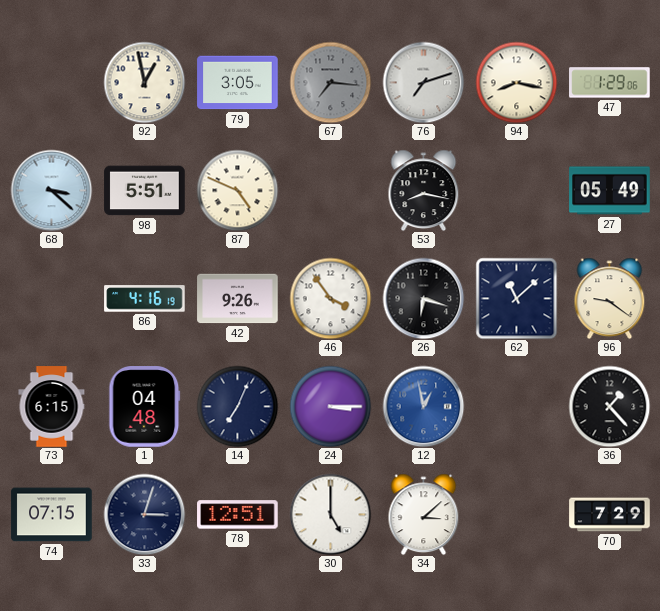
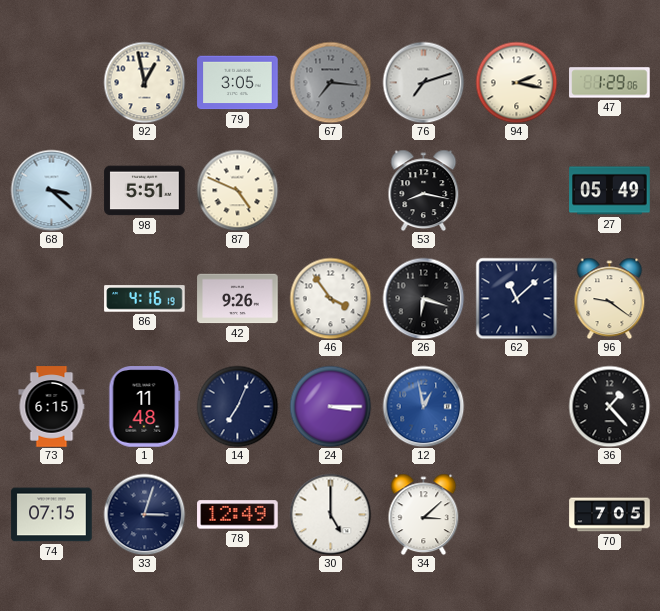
94: 8:17 -> 2:17
1: 04:48 -> 11:48
78: 12:51 -> 12:49
70: 7:29 -> 7:05
